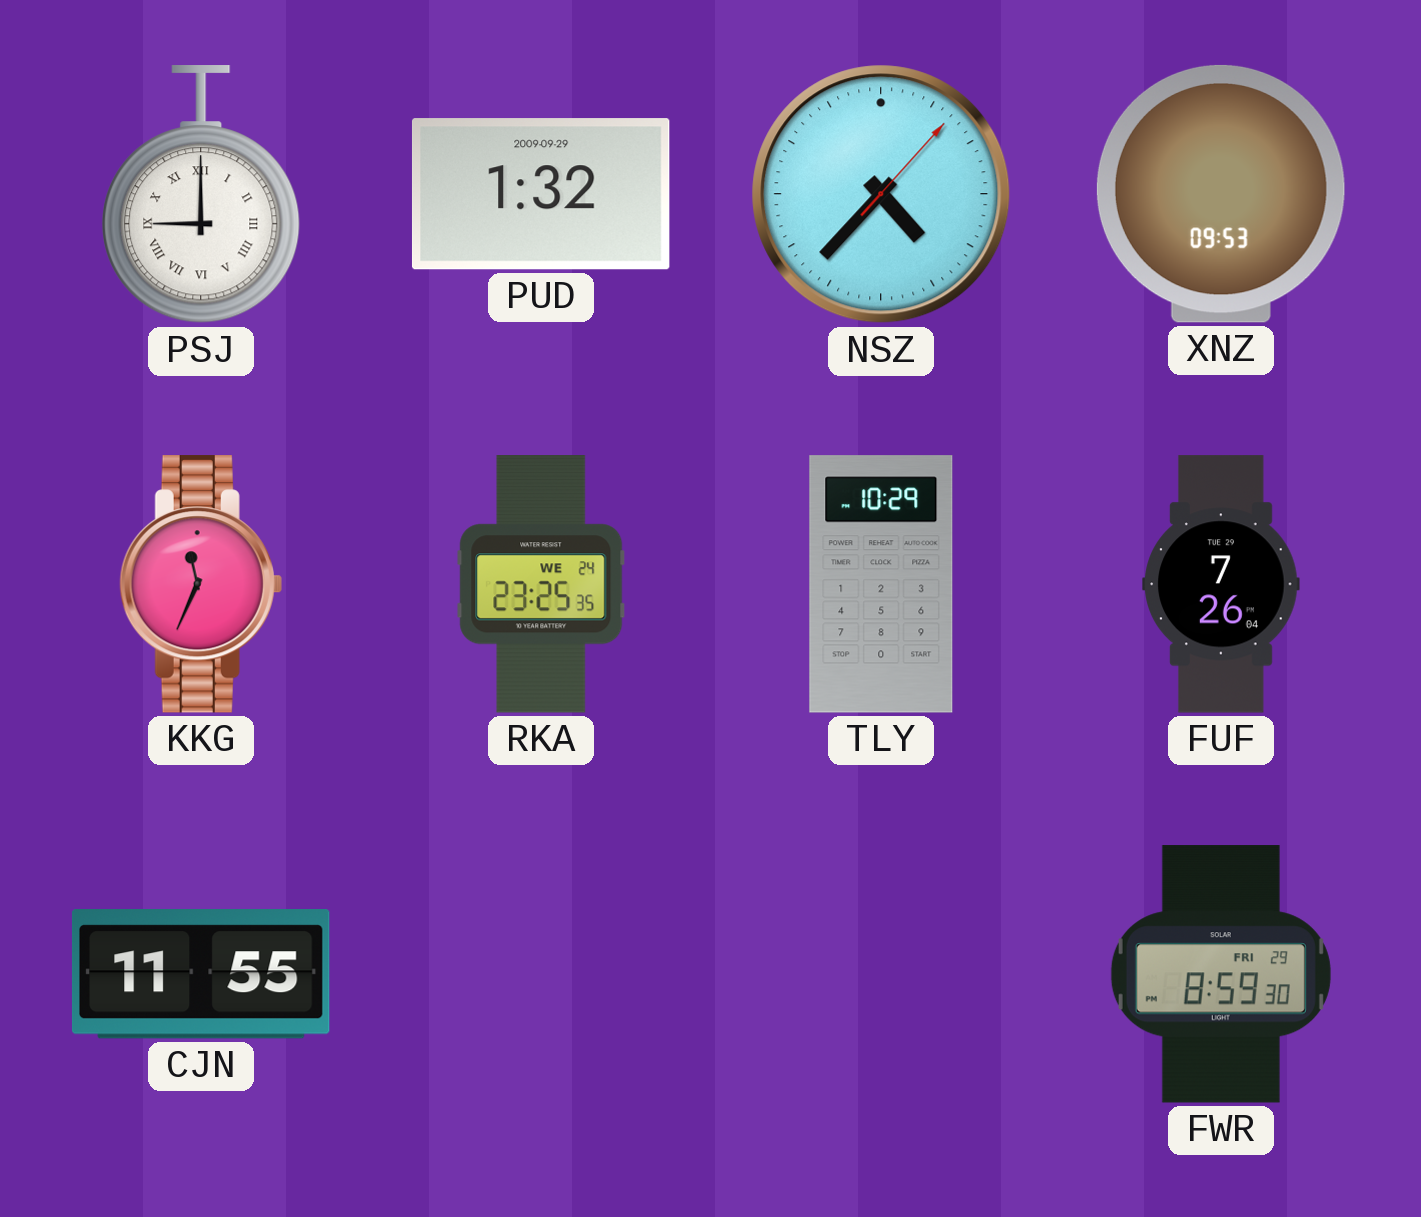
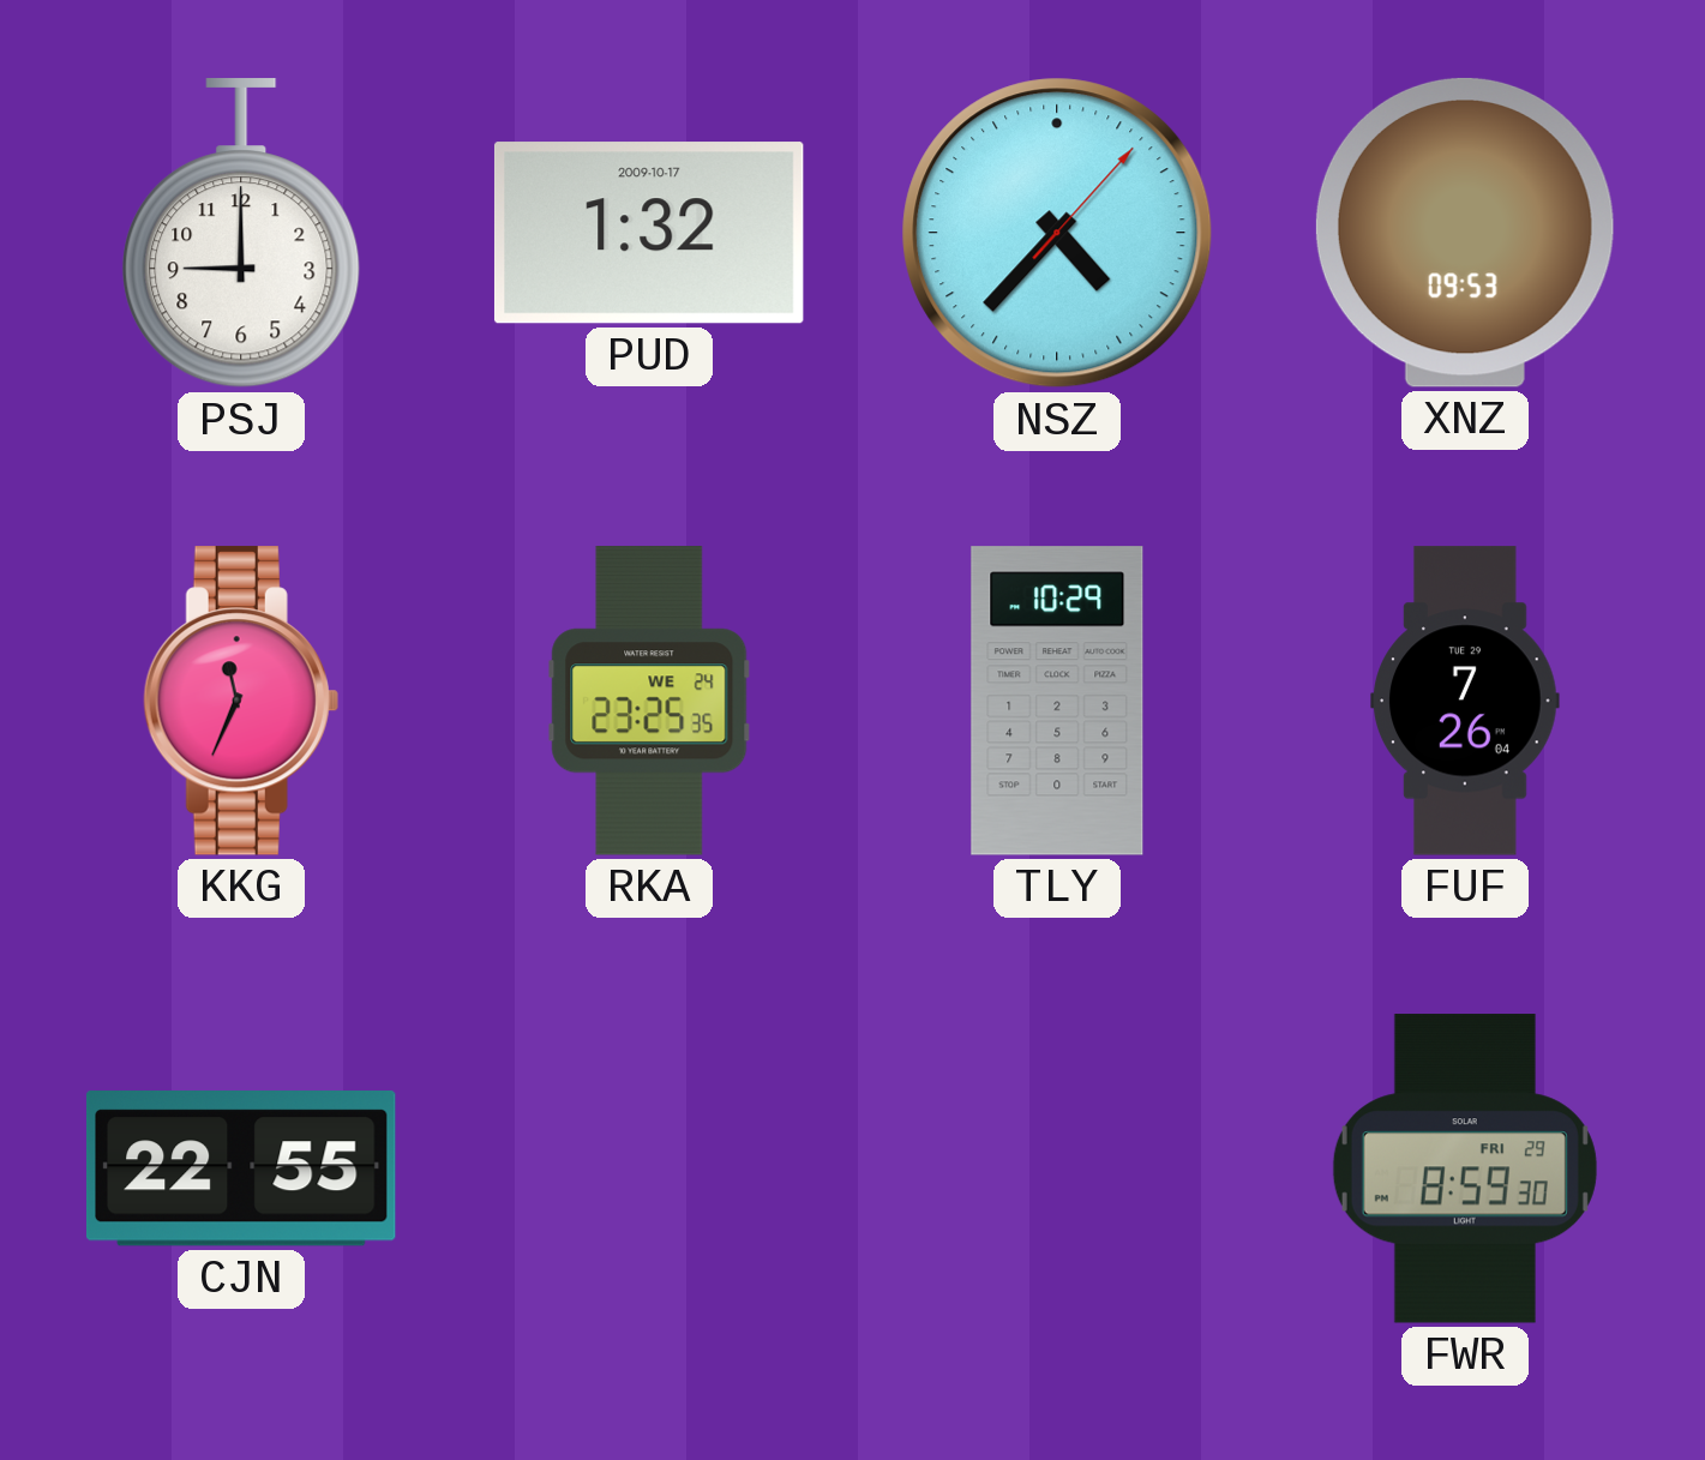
PSJ numerals: Roman -> Arabic
PUD date: 2009-09-29 -> 2009-10-17
CJN: 11:55 -> 22:55
